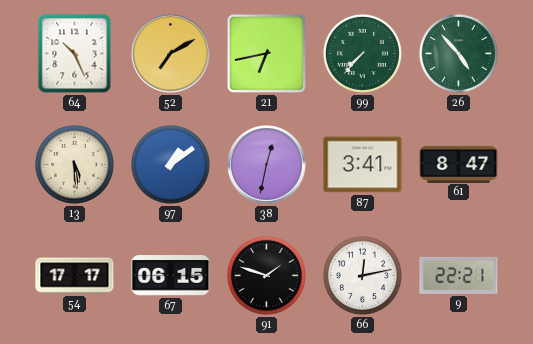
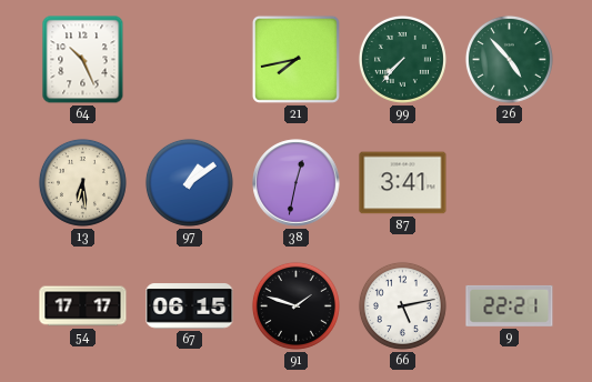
52: 7:10 -> none
21: 6:43 -> 7:43
13: 5:29 -> 6:29
61: 8:47 -> none
66: 12:13 -> 5:13
